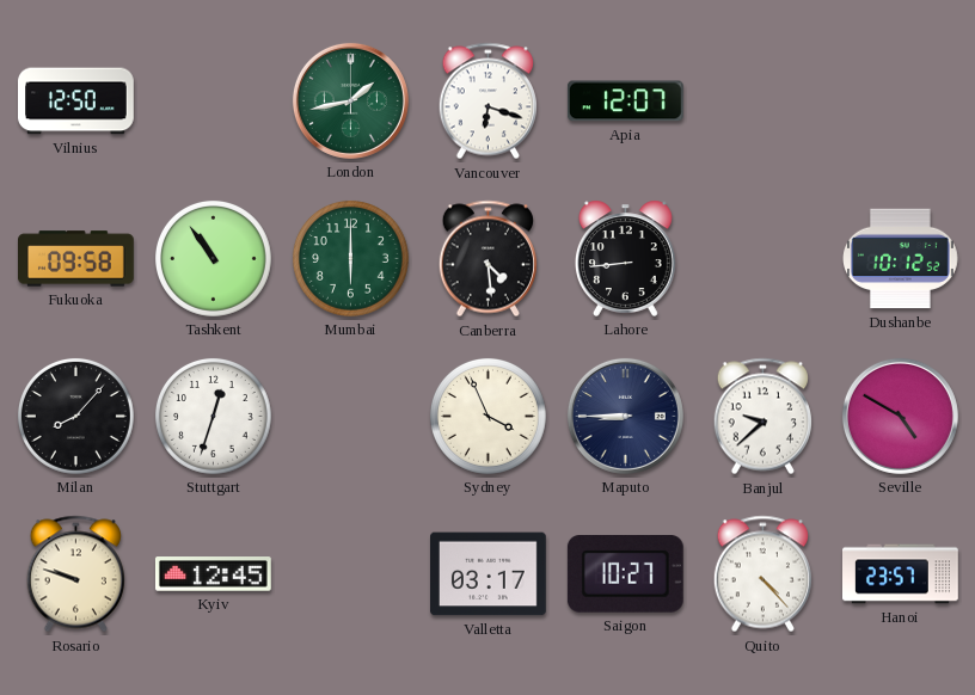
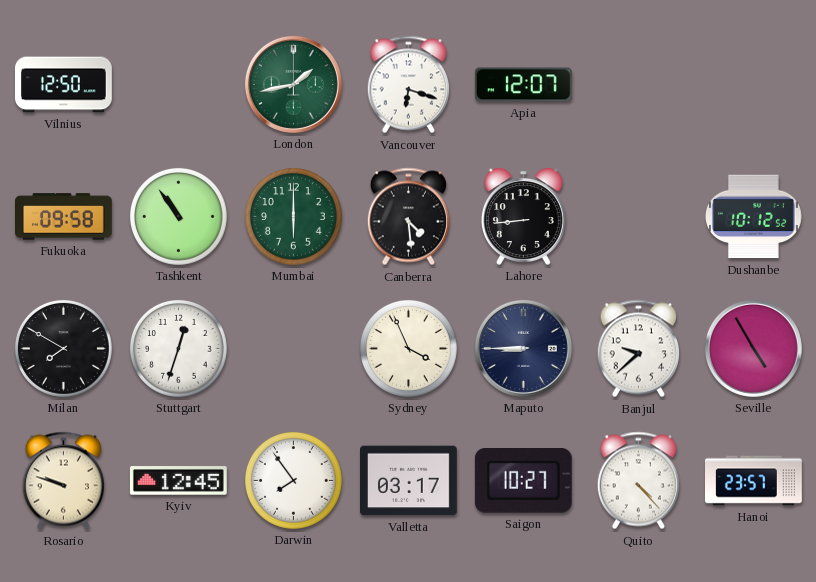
Milan: 8:07 -> 7:50
Seville: 4:50 -> 4:55
Darwin: none -> 7:54
